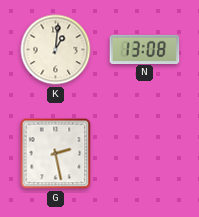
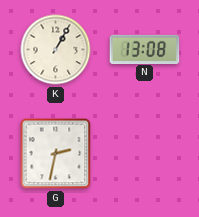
K: 1:01 -> 1:05
G: 2:28 -> 2:32
